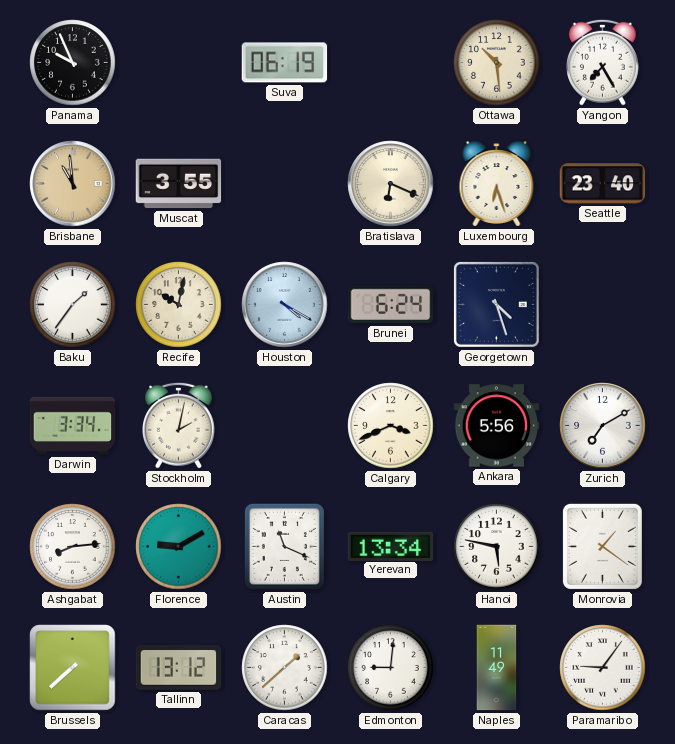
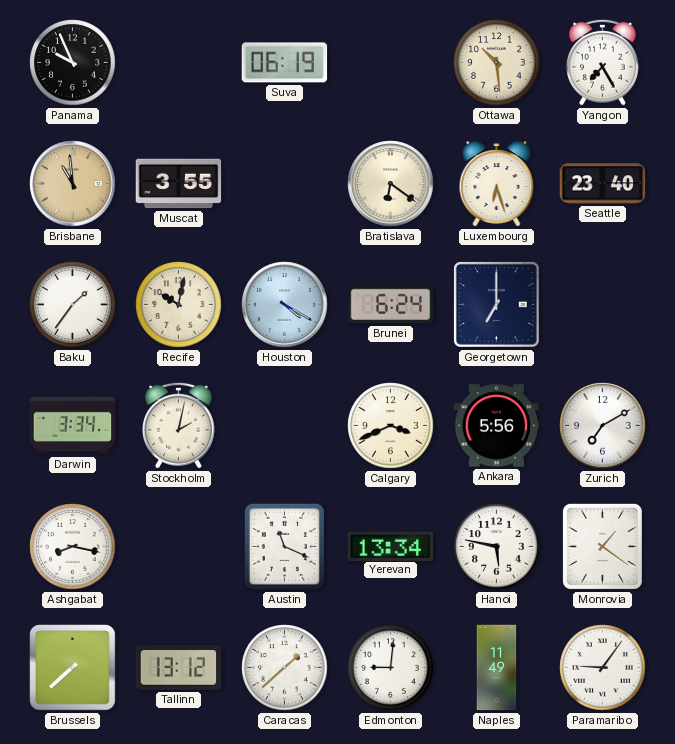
Bratislava: 6:19 -> 6:21
Georgetown: 4:27 -> 7:00
Ashgabat: 8:14 -> 8:17
Florence: 9:10 -> none
